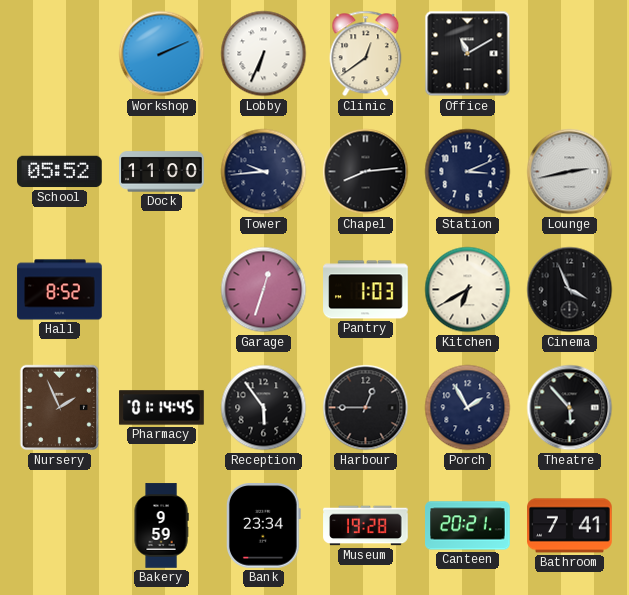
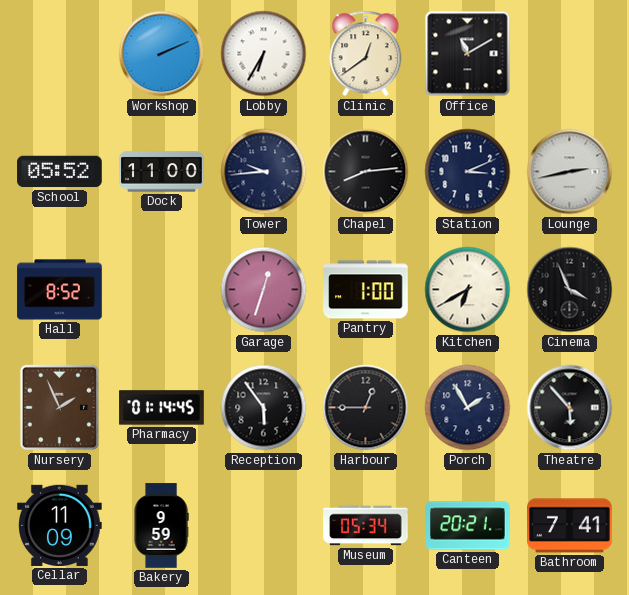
Lobby: 6:34 -> 6:35
Pantry: 1:03 -> 1:00
Cellar: none -> 11:09
Bank: 23:34 -> none
Museum: 19:28 -> 05:34
